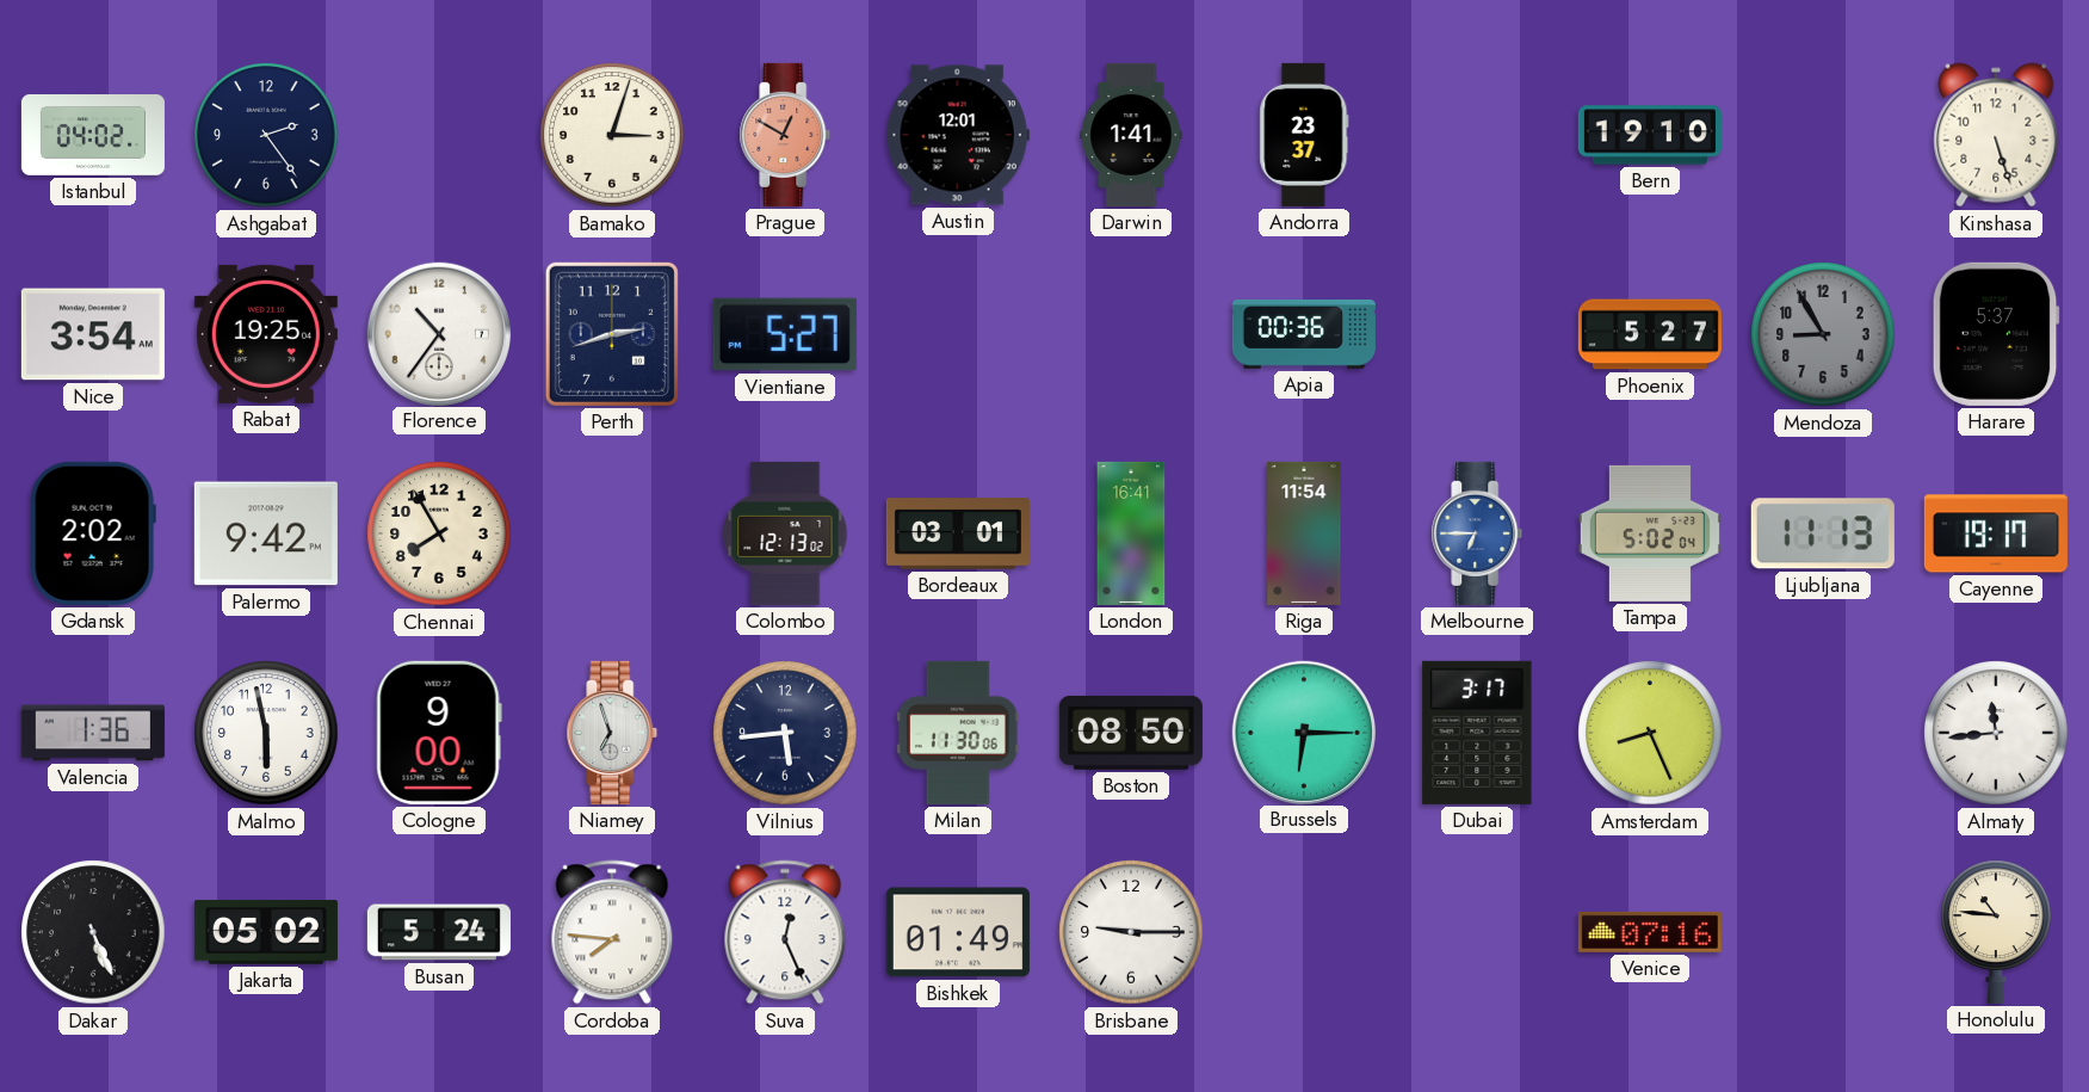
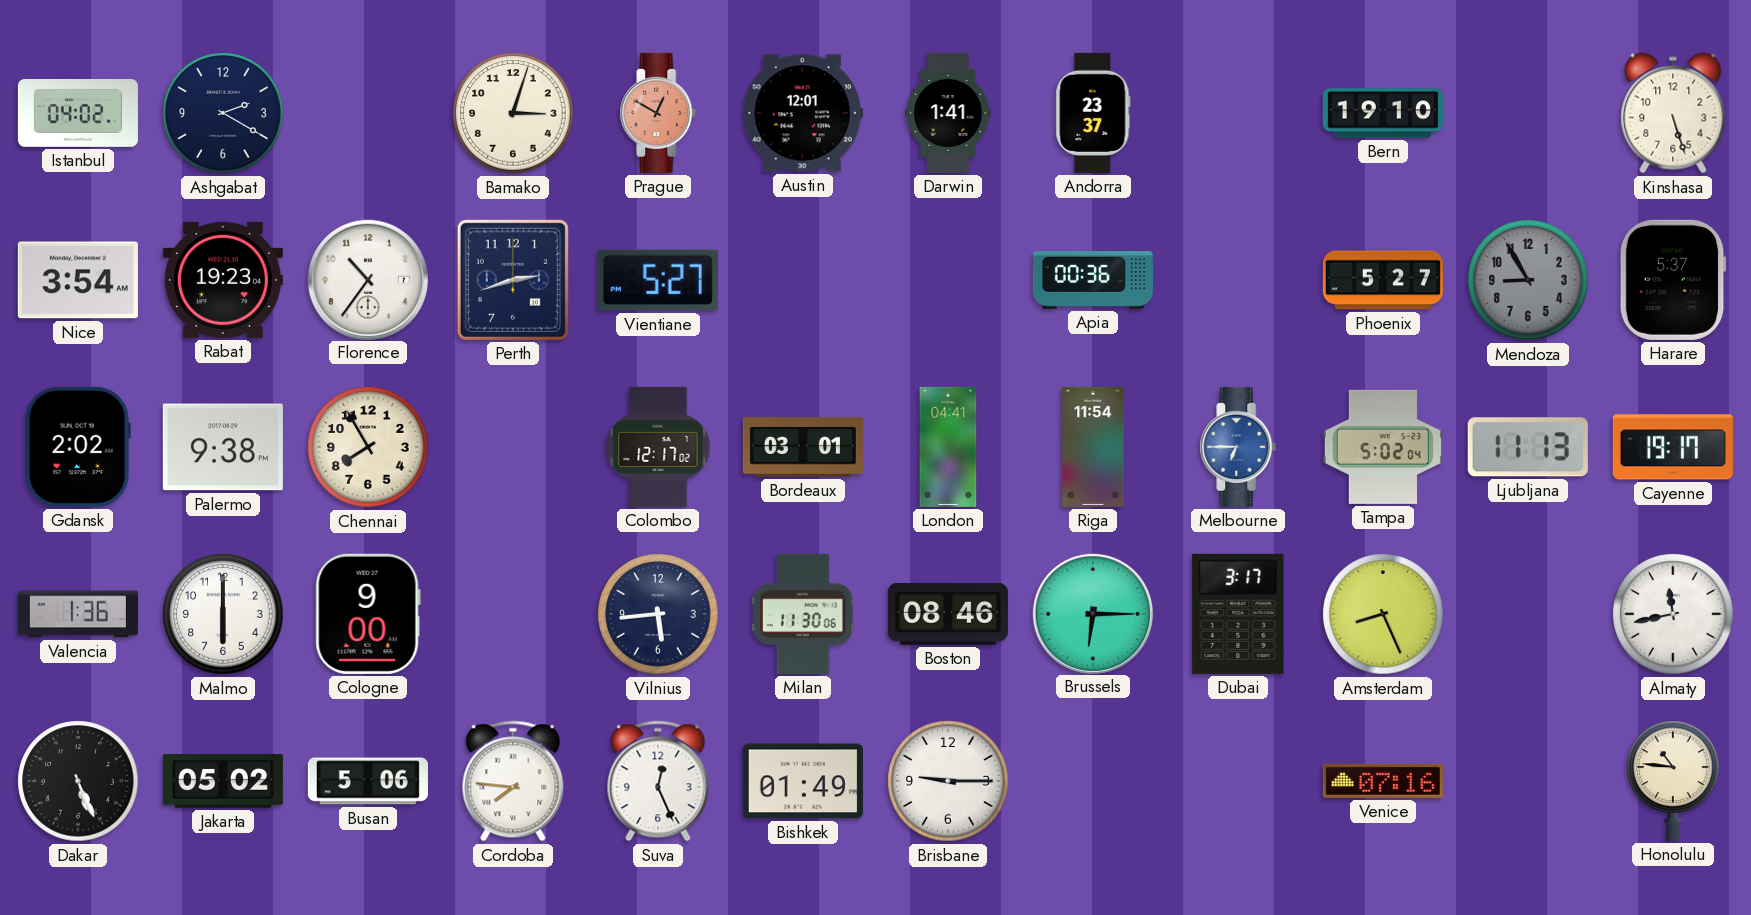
Ashgabat: 2:24 -> 2:20
Rabat: 19:25 -> 19:23
Palermo: 9:42 -> 9:38
Colombo: 12:13 -> 12:17
London: 16:41 -> 04:41
Malmo: 5:58 -> 6:00
Niamey: 6:57 -> none
Boston: 08:50 -> 08:46
Almaty: 11:44 -> 11:43
Busan: 5:24 -> 5:06
